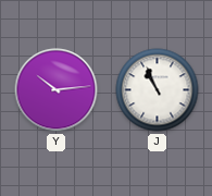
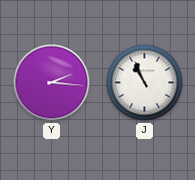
Y: 10:14 -> 2:16
